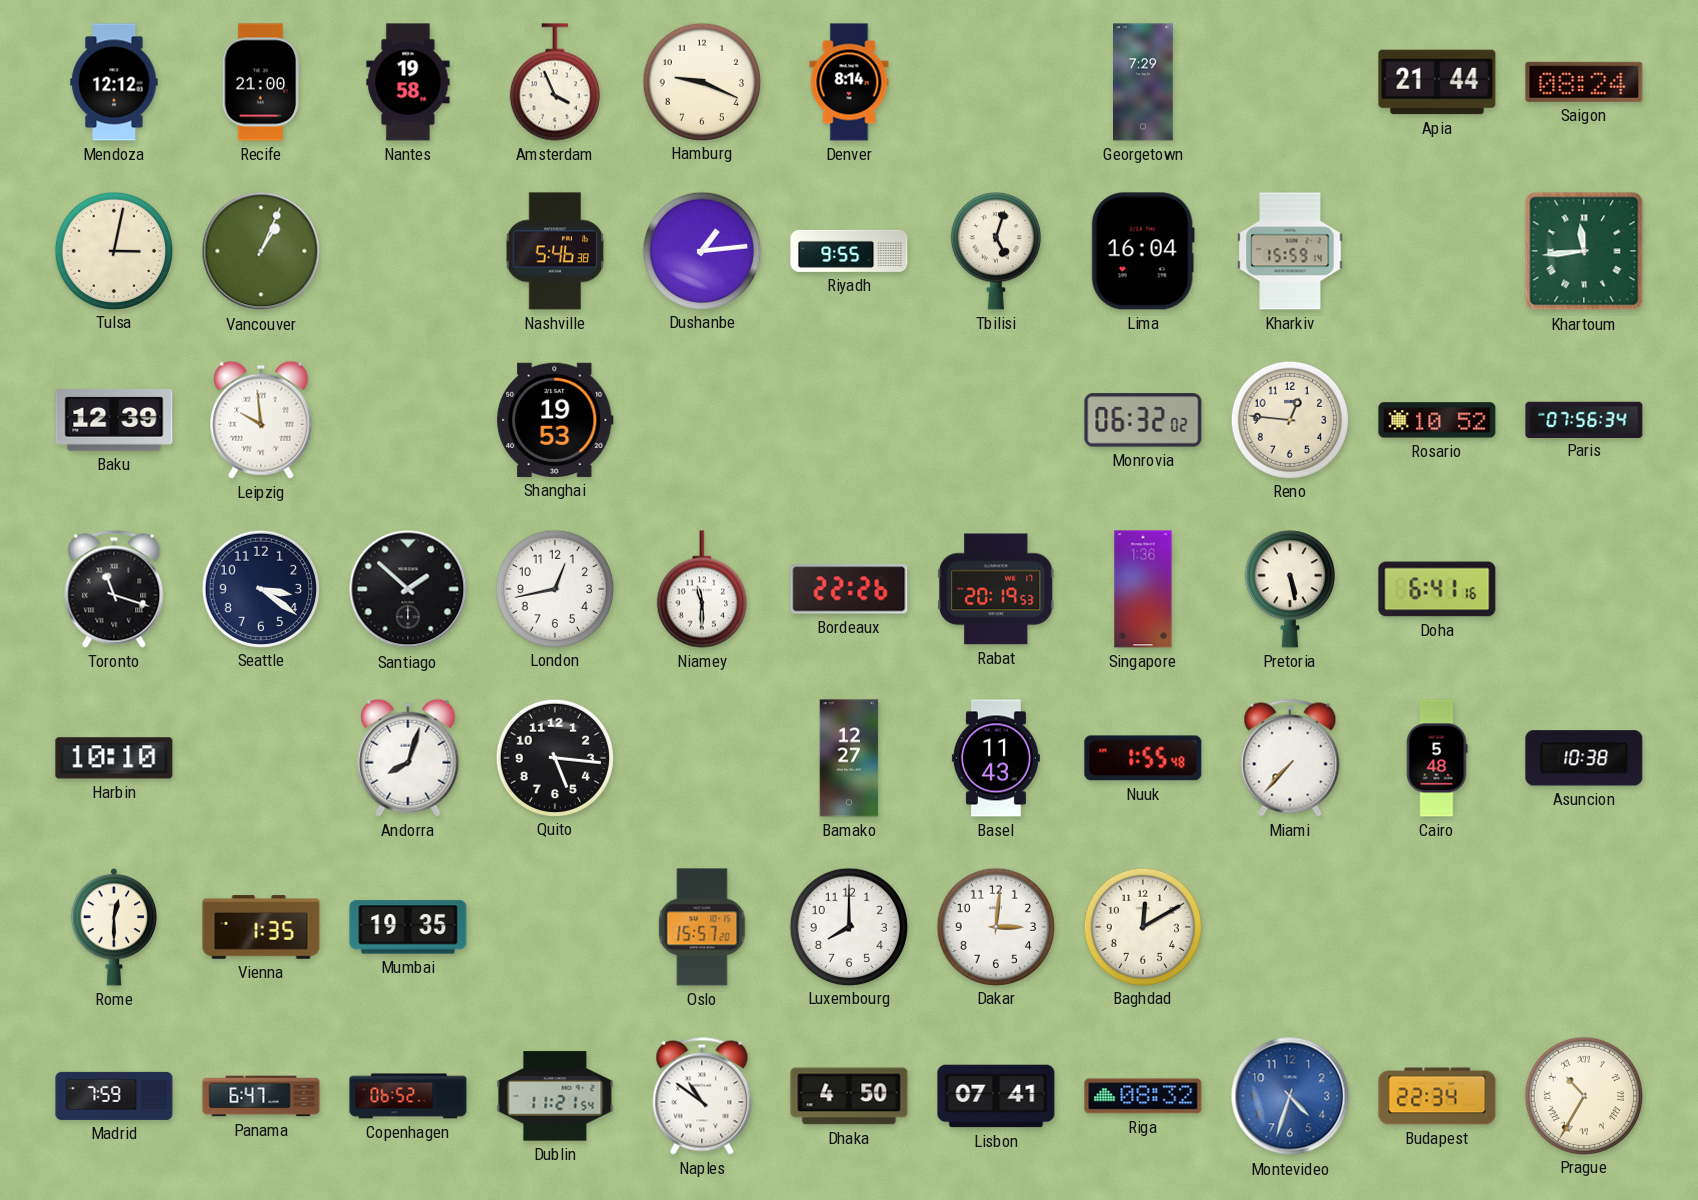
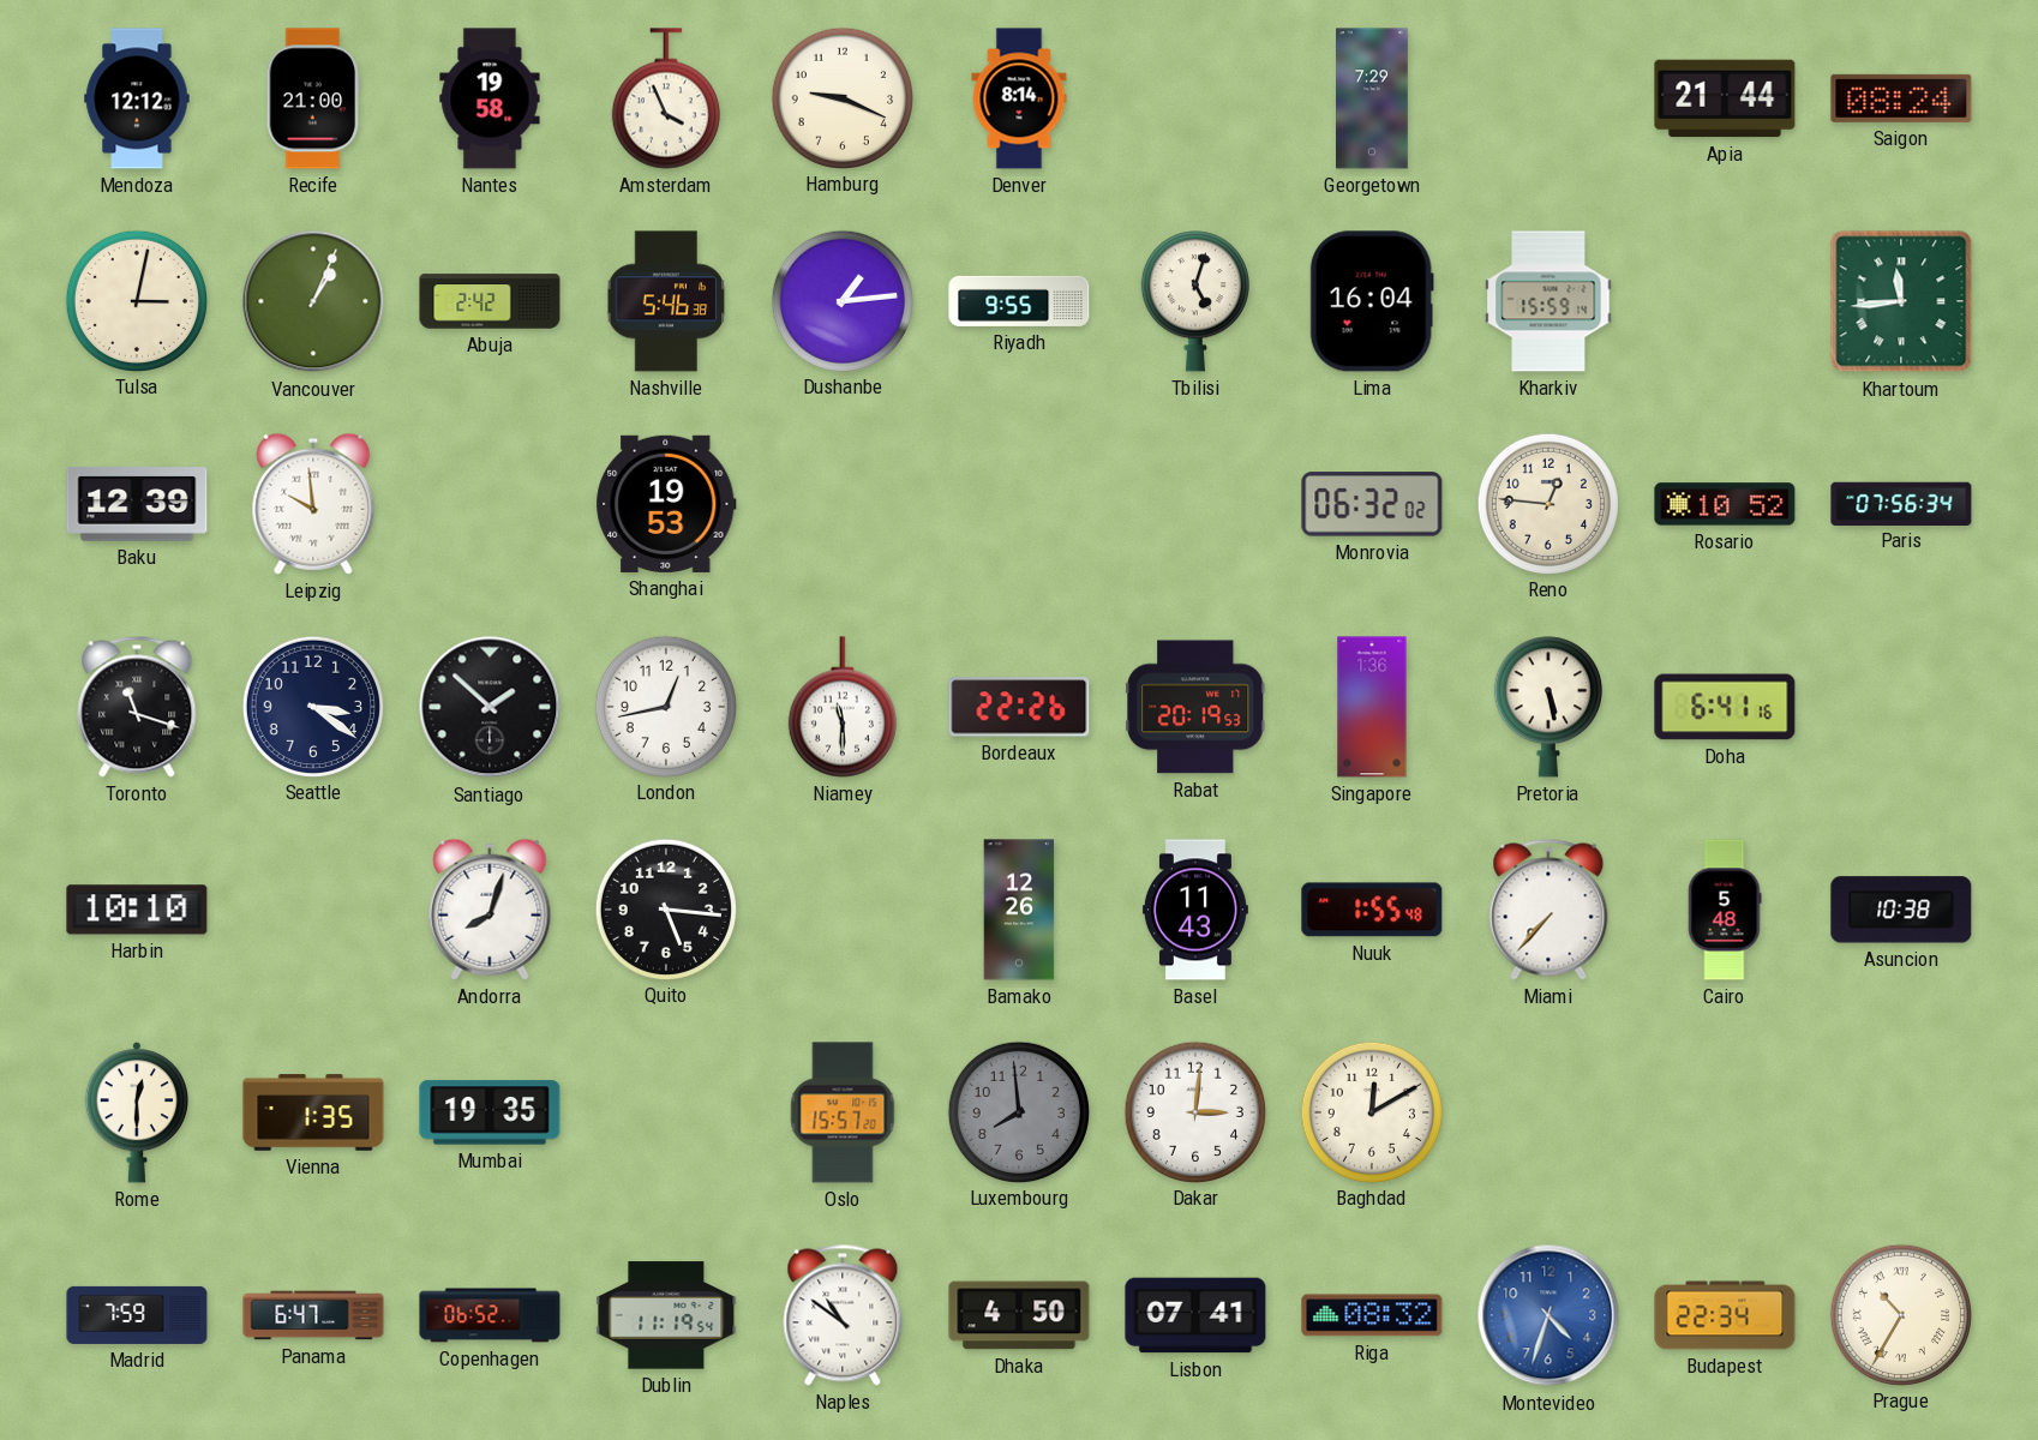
Abuja: none -> 2:42
Bamako: 12:27 -> 12:26
Luxembourg: 8:00 -> 7:59
Luxembourg dial: white -> grey
Dublin: 11:21 -> 11:19
